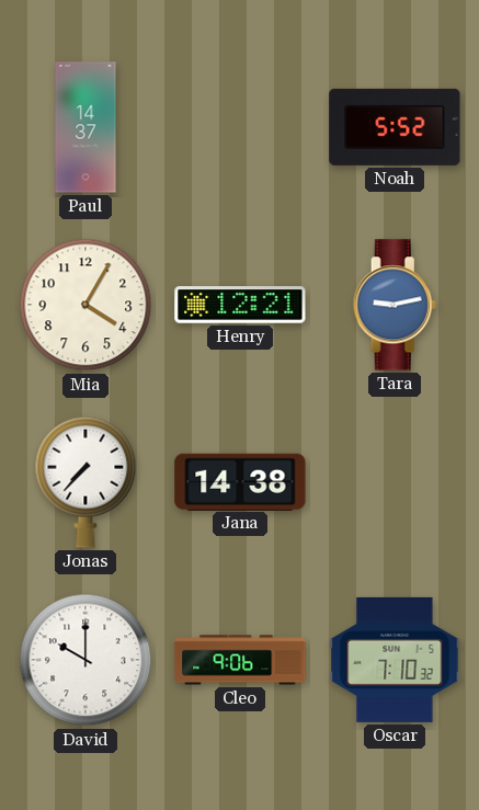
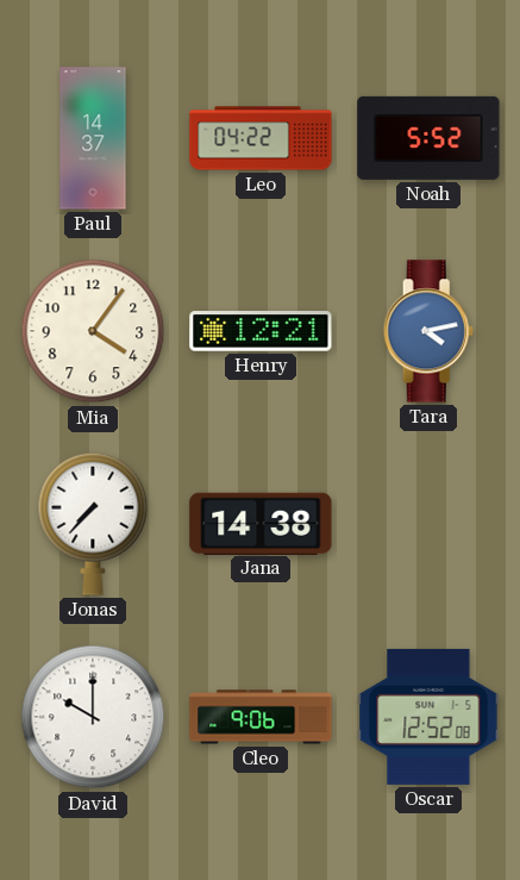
Leo: none -> 04:22
Mia: 4:05 -> 4:06
Tara: 9:13 -> 4:13
Oscar: 7:10 -> 12:52
